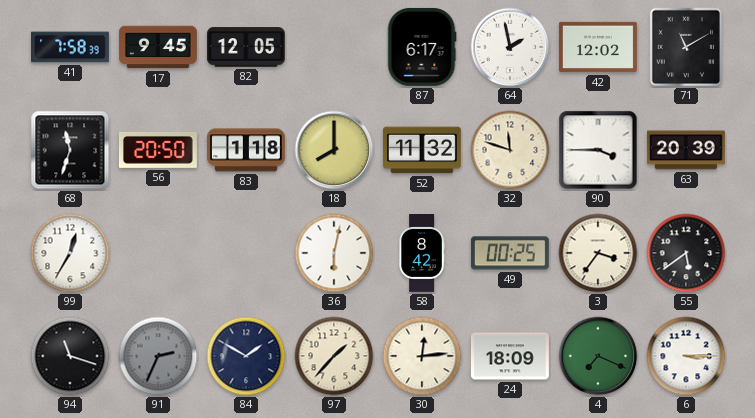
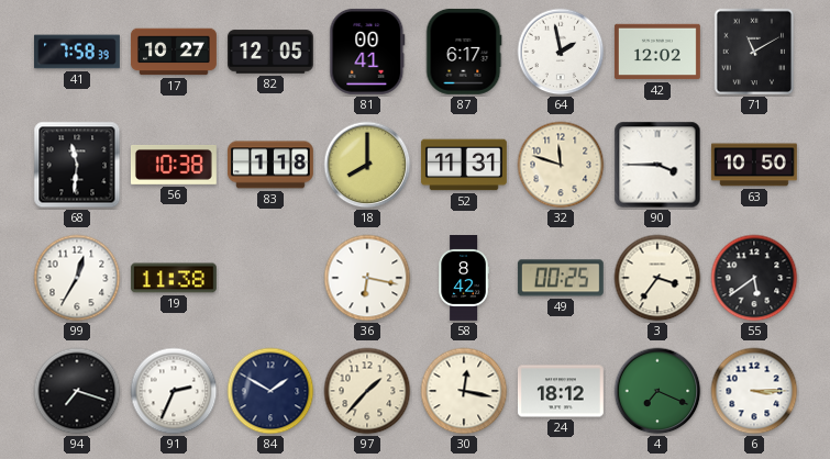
17: 9:45 -> 10:27
81: none -> 00:41
68: 11:33 -> 11:31
56: 20:50 -> 10:38
52: 11:32 -> 11:31
63: 20:39 -> 10:50
19: none -> 11:38
36: 6:02 -> 6:17
94: 11:18 -> 7:18
91 dial: grey -> white
30: 12:14 -> 12:17
24: 18:09 -> 18:12
